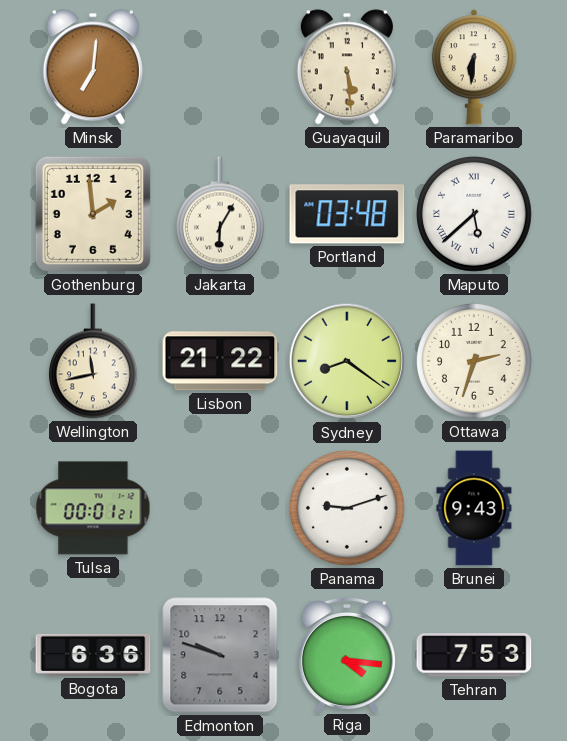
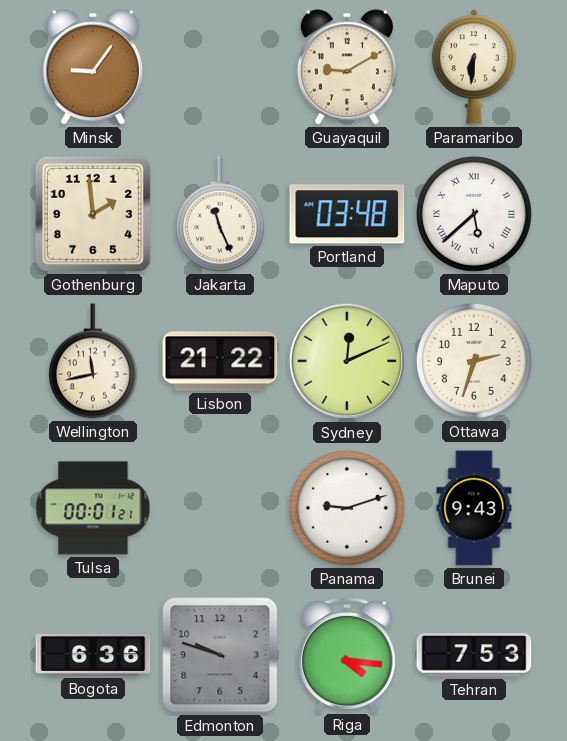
Minsk: 7:01 -> 9:06
Guayaquil: 5:29 -> 9:10
Jakarta: 6:05 -> 11:26
Sydney: 8:21 -> 12:11
